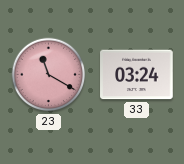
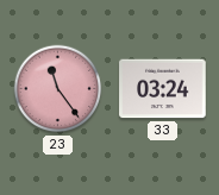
23: 11:20 -> 11:24
